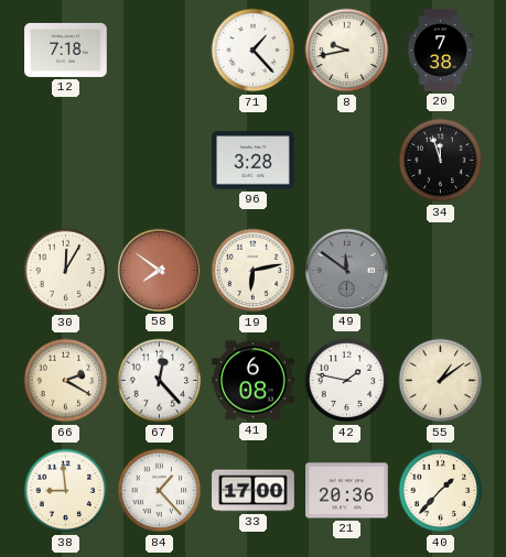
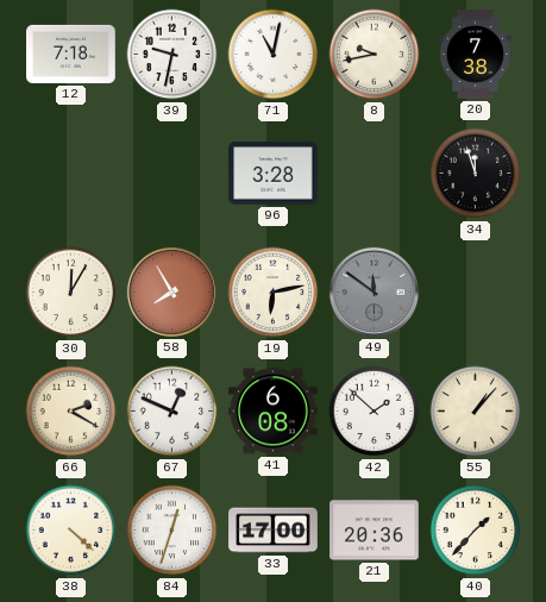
39: none -> 9:32
71: 1:23 -> 11:02
58: 7:51 -> 7:55
67: 12:23 -> 12:49
42: 1:47 -> 1:52
55: 1:09 -> 1:07
38: 8:59 -> 4:22
84: 1:23 -> 12:33
